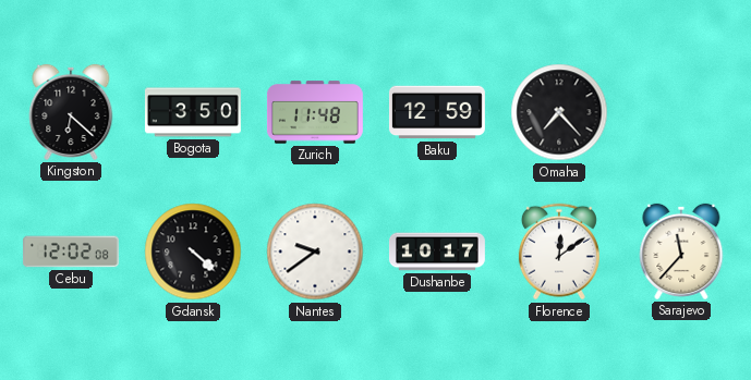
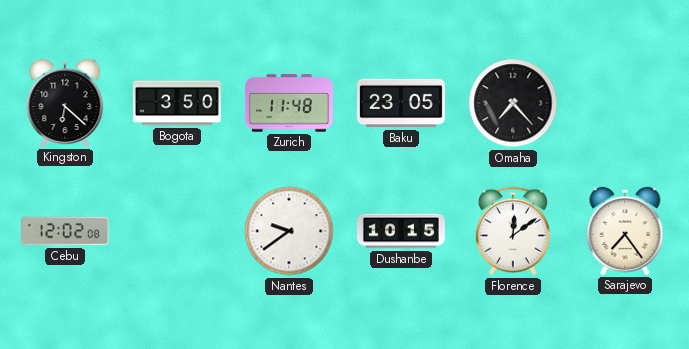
Baku: 12:59 -> 23:05
Gdansk: 4:22 -> none
Dushanbe: 10:17 -> 10:15
Sarajevo: 11:37 -> 7:24
